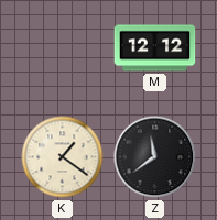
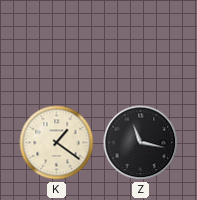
M: 12:12 -> none
Z: 11:39 -> 11:17
